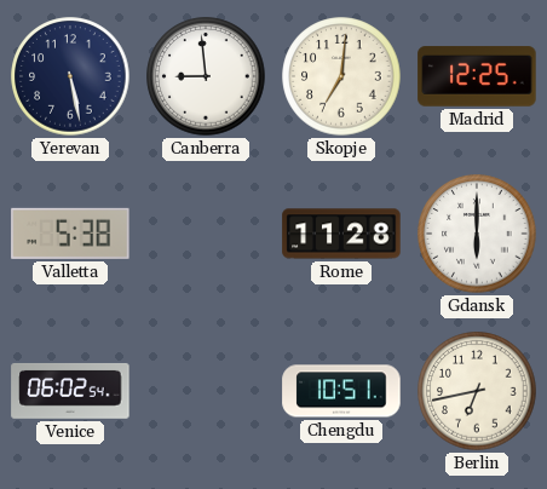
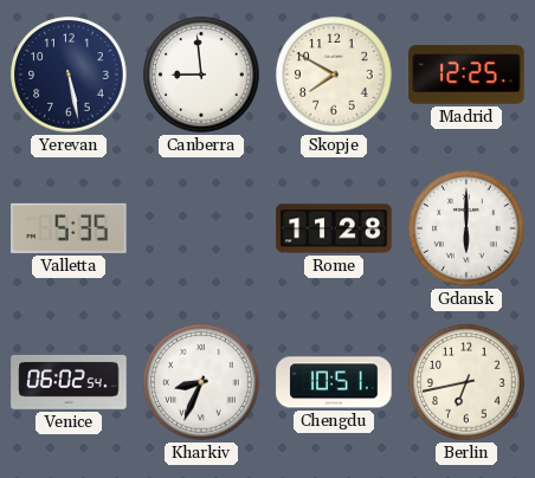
Skopje: 7:01 -> 7:50
Valletta: 5:38 -> 5:35
Kharkiv: none -> 8:34
